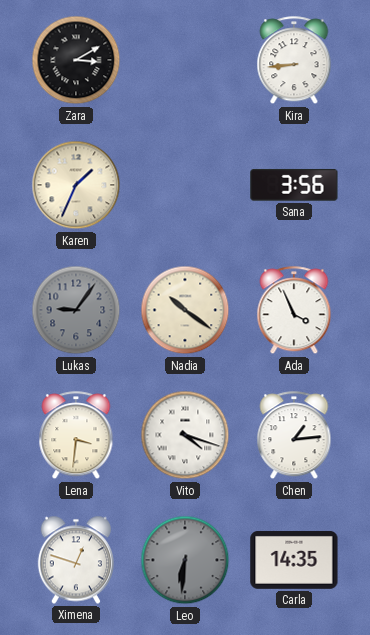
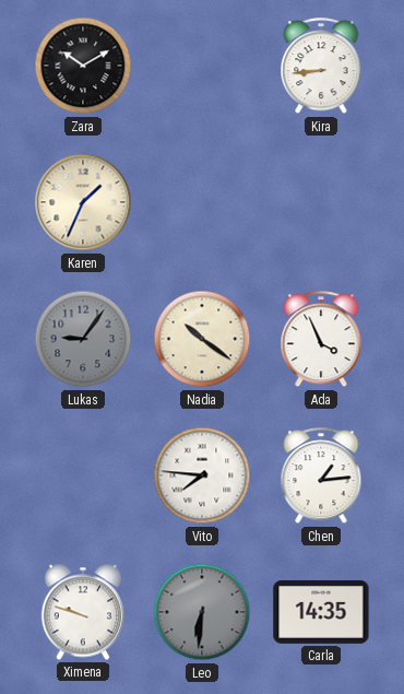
Zara: 3:10 -> 10:10
Sana: 3:56 -> none
Lena: 3:31 -> none
Vito: 4:18 -> 7:46
Ximena: 12:48 -> 9:48
